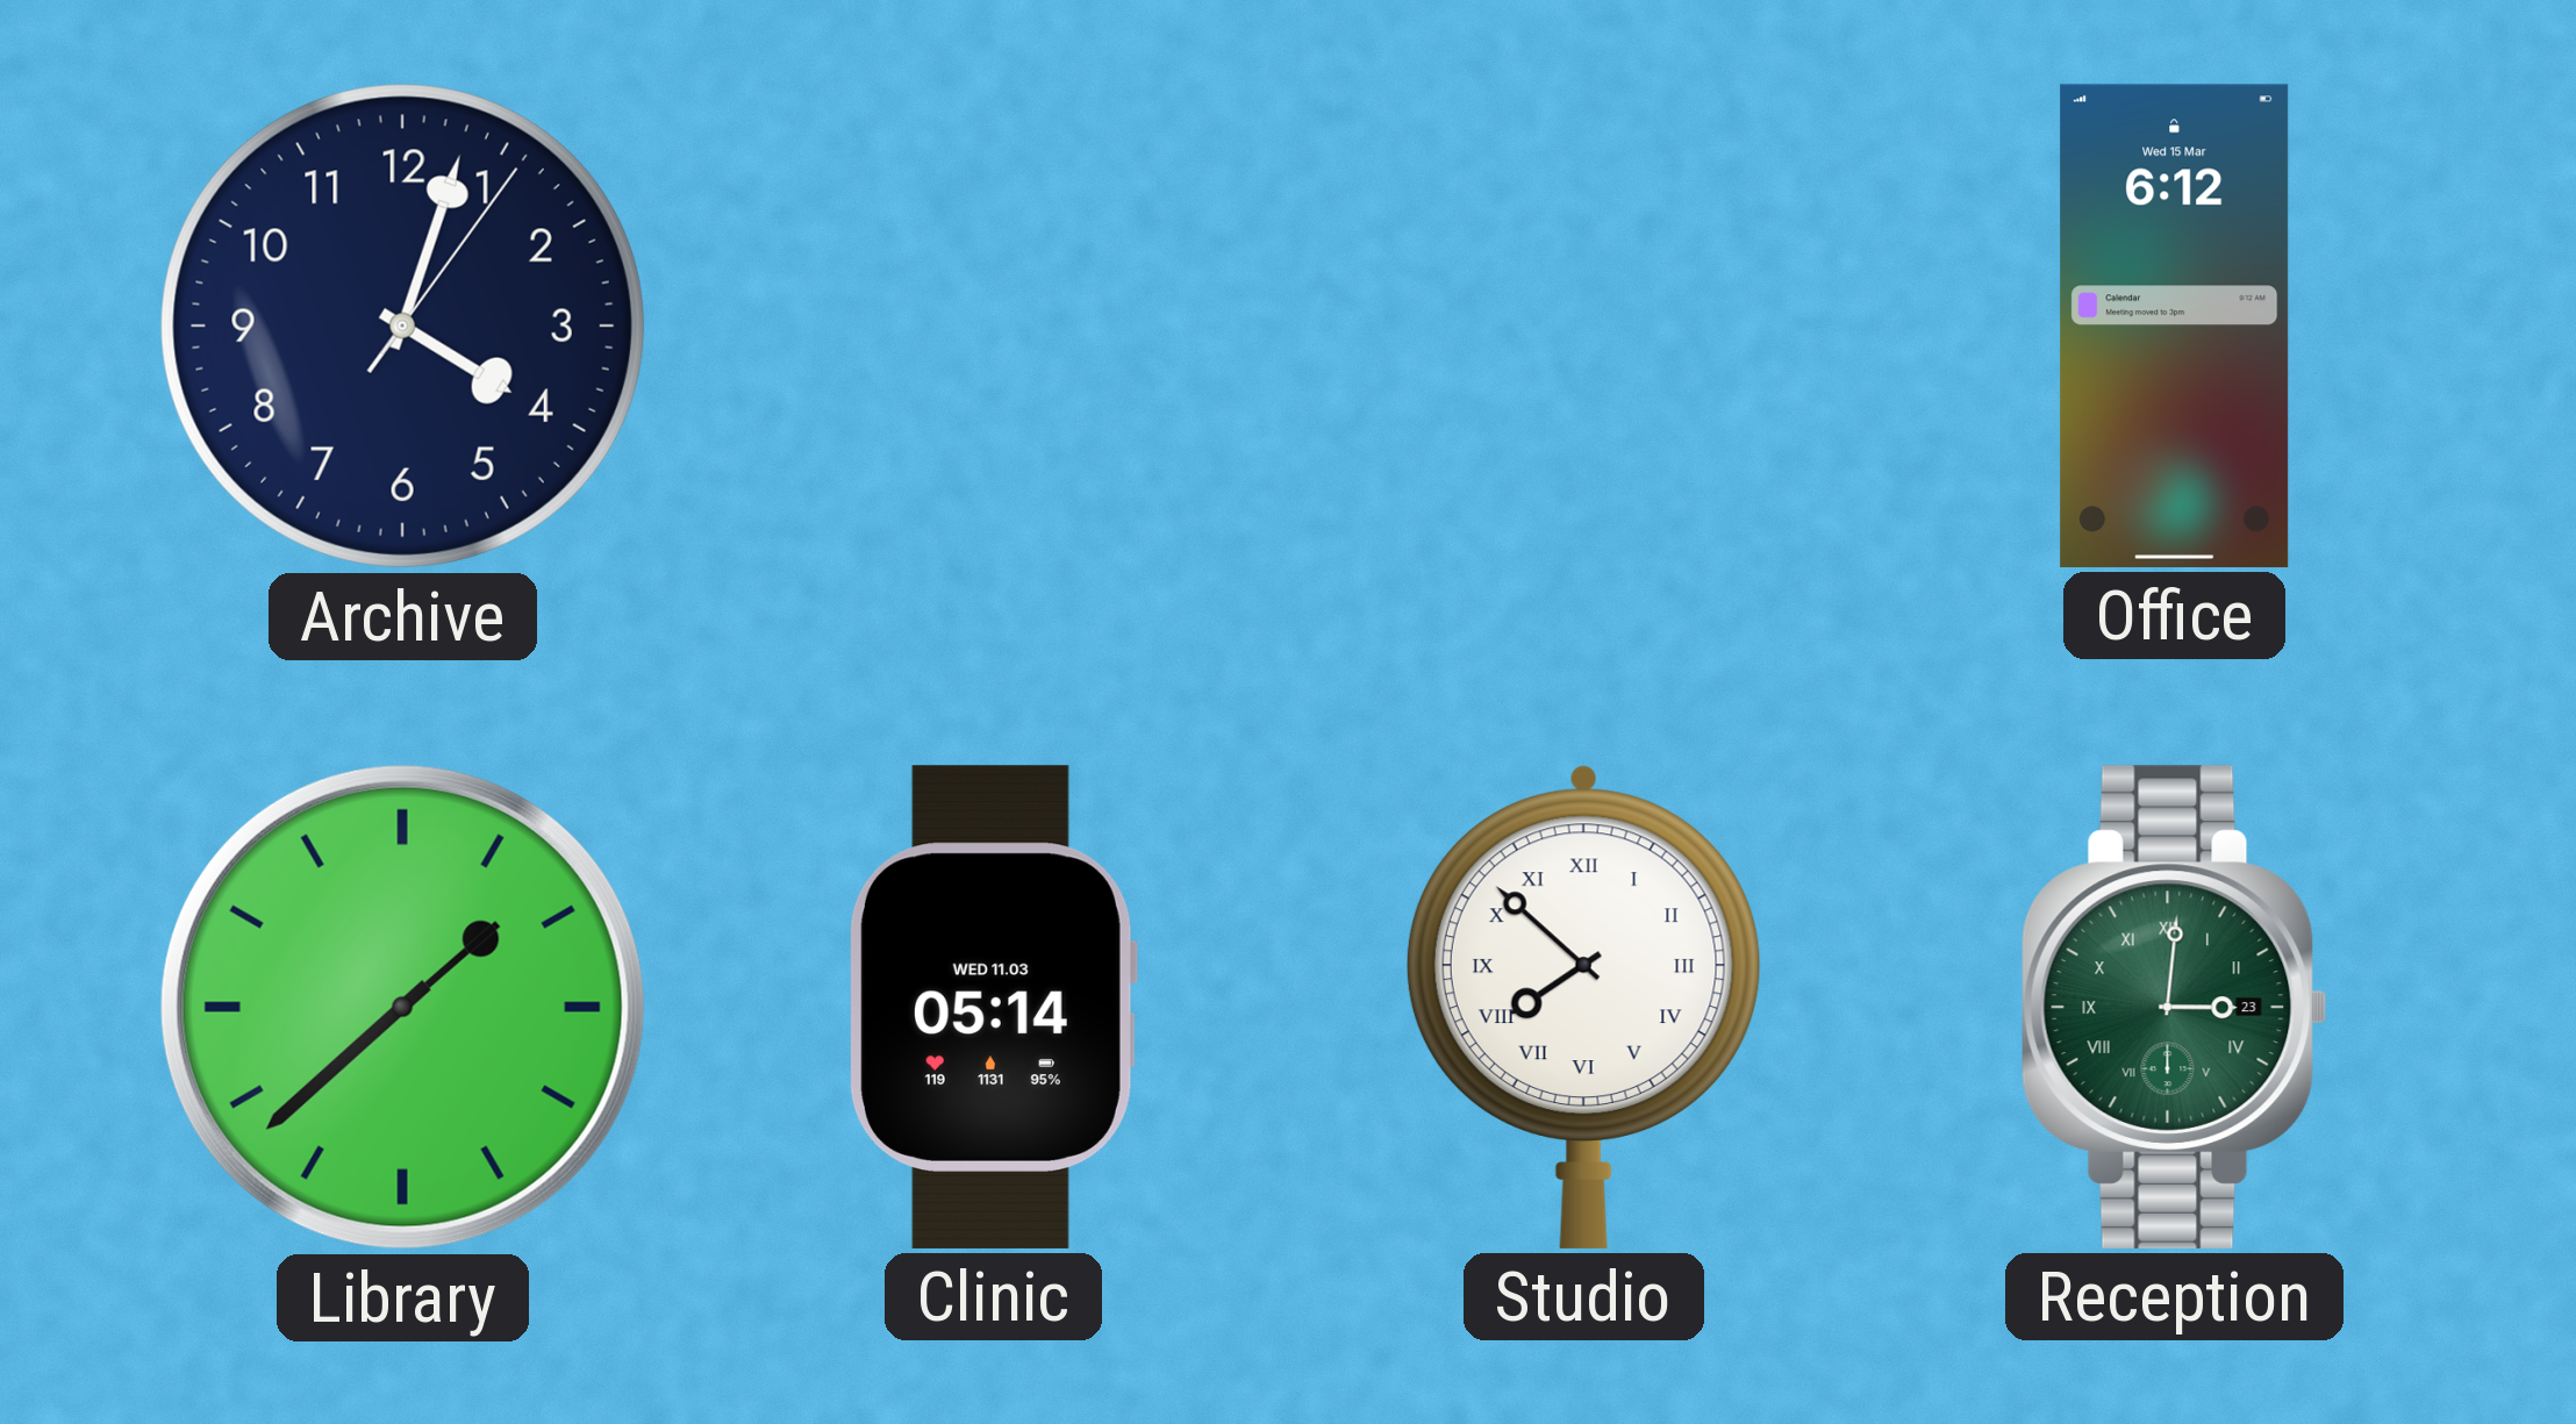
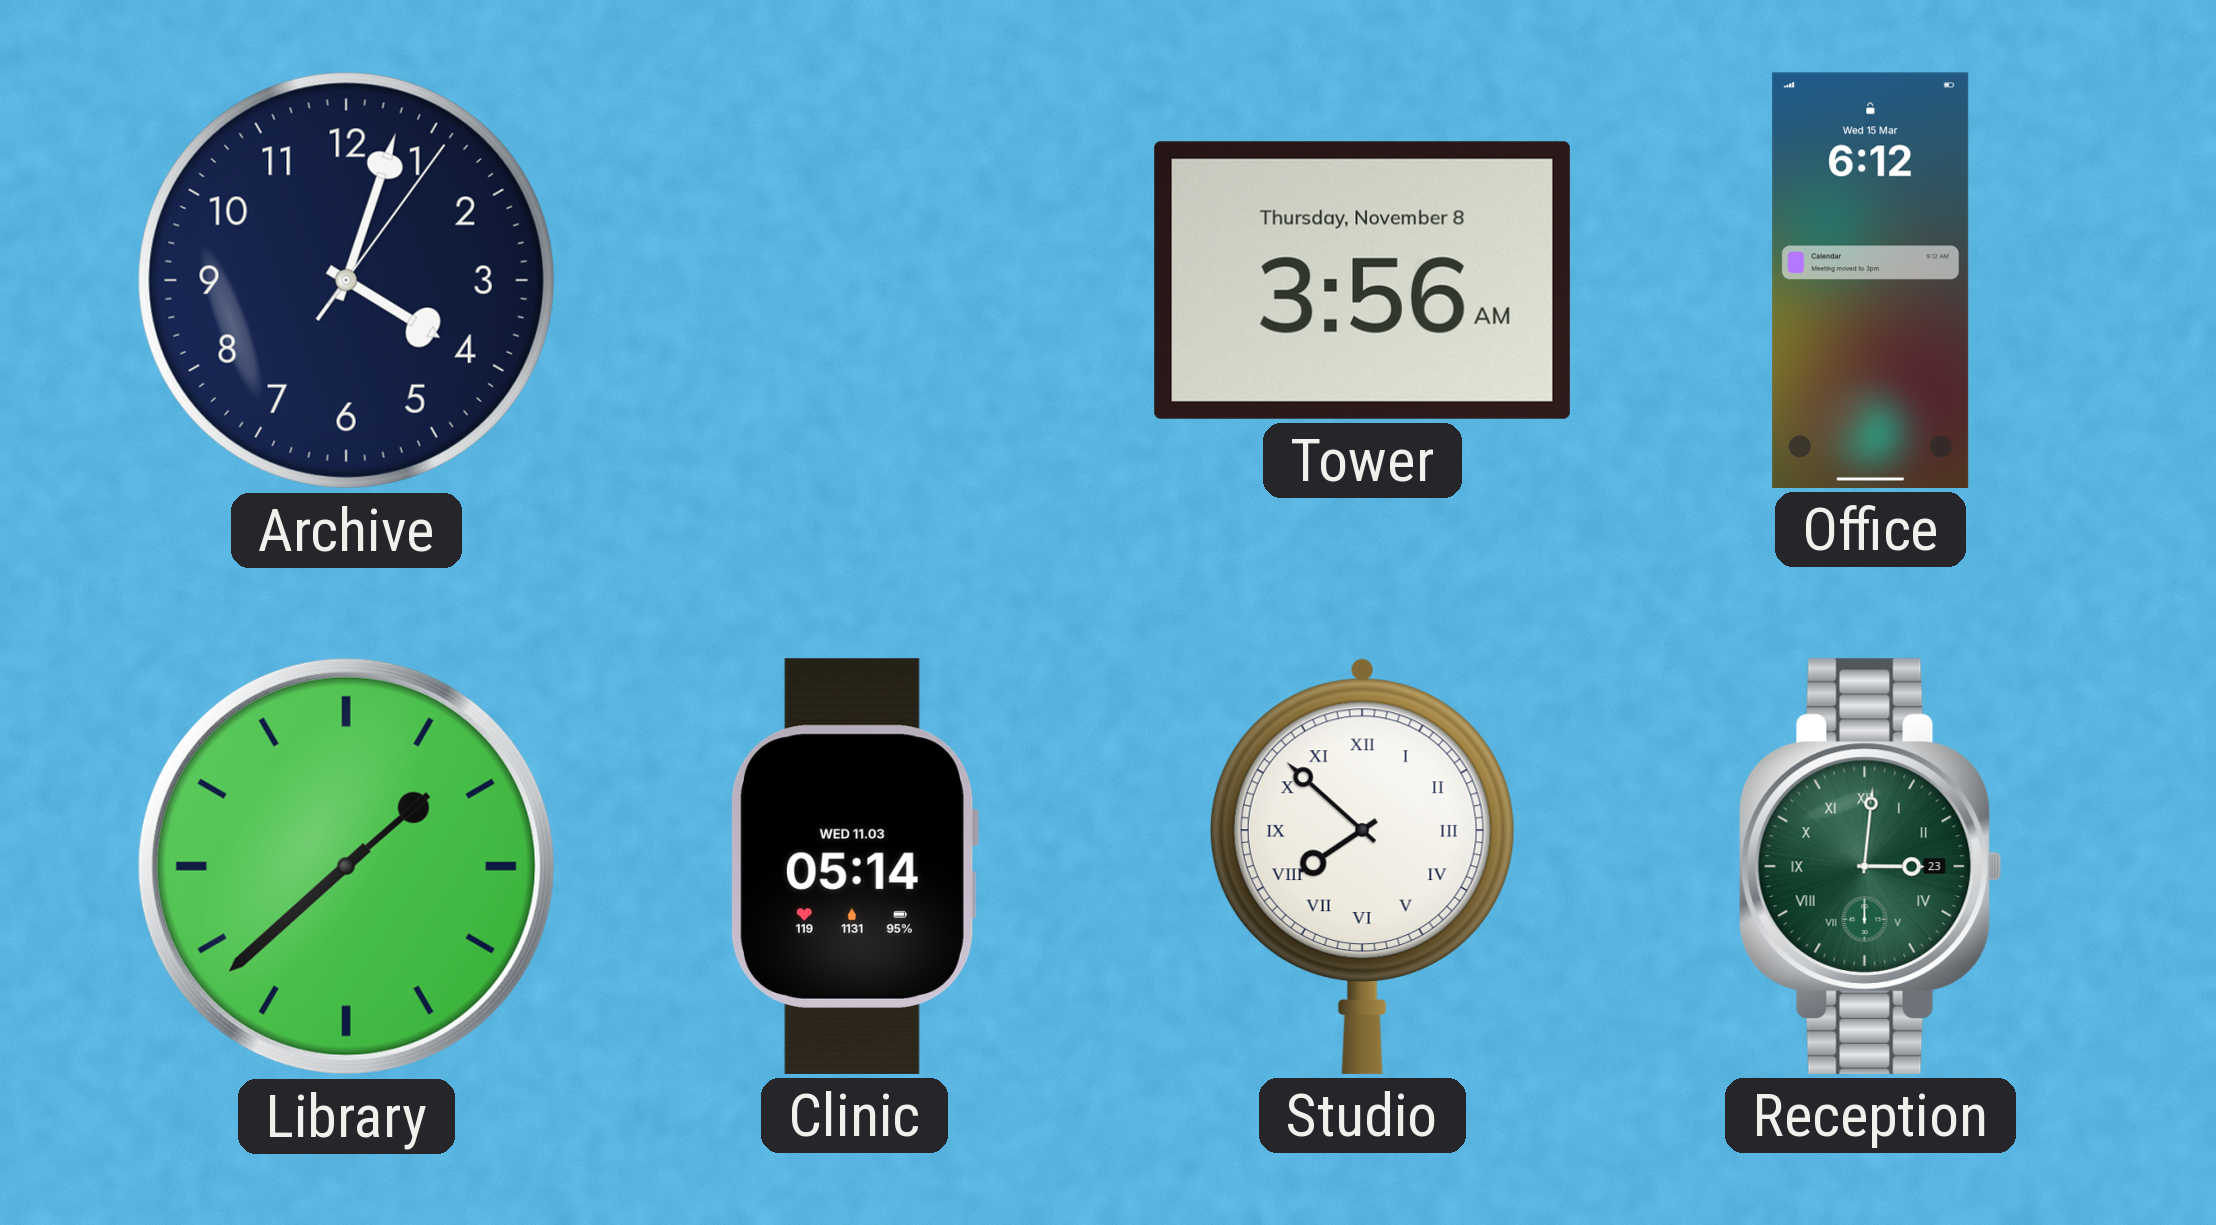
Tower: none -> 3:56
